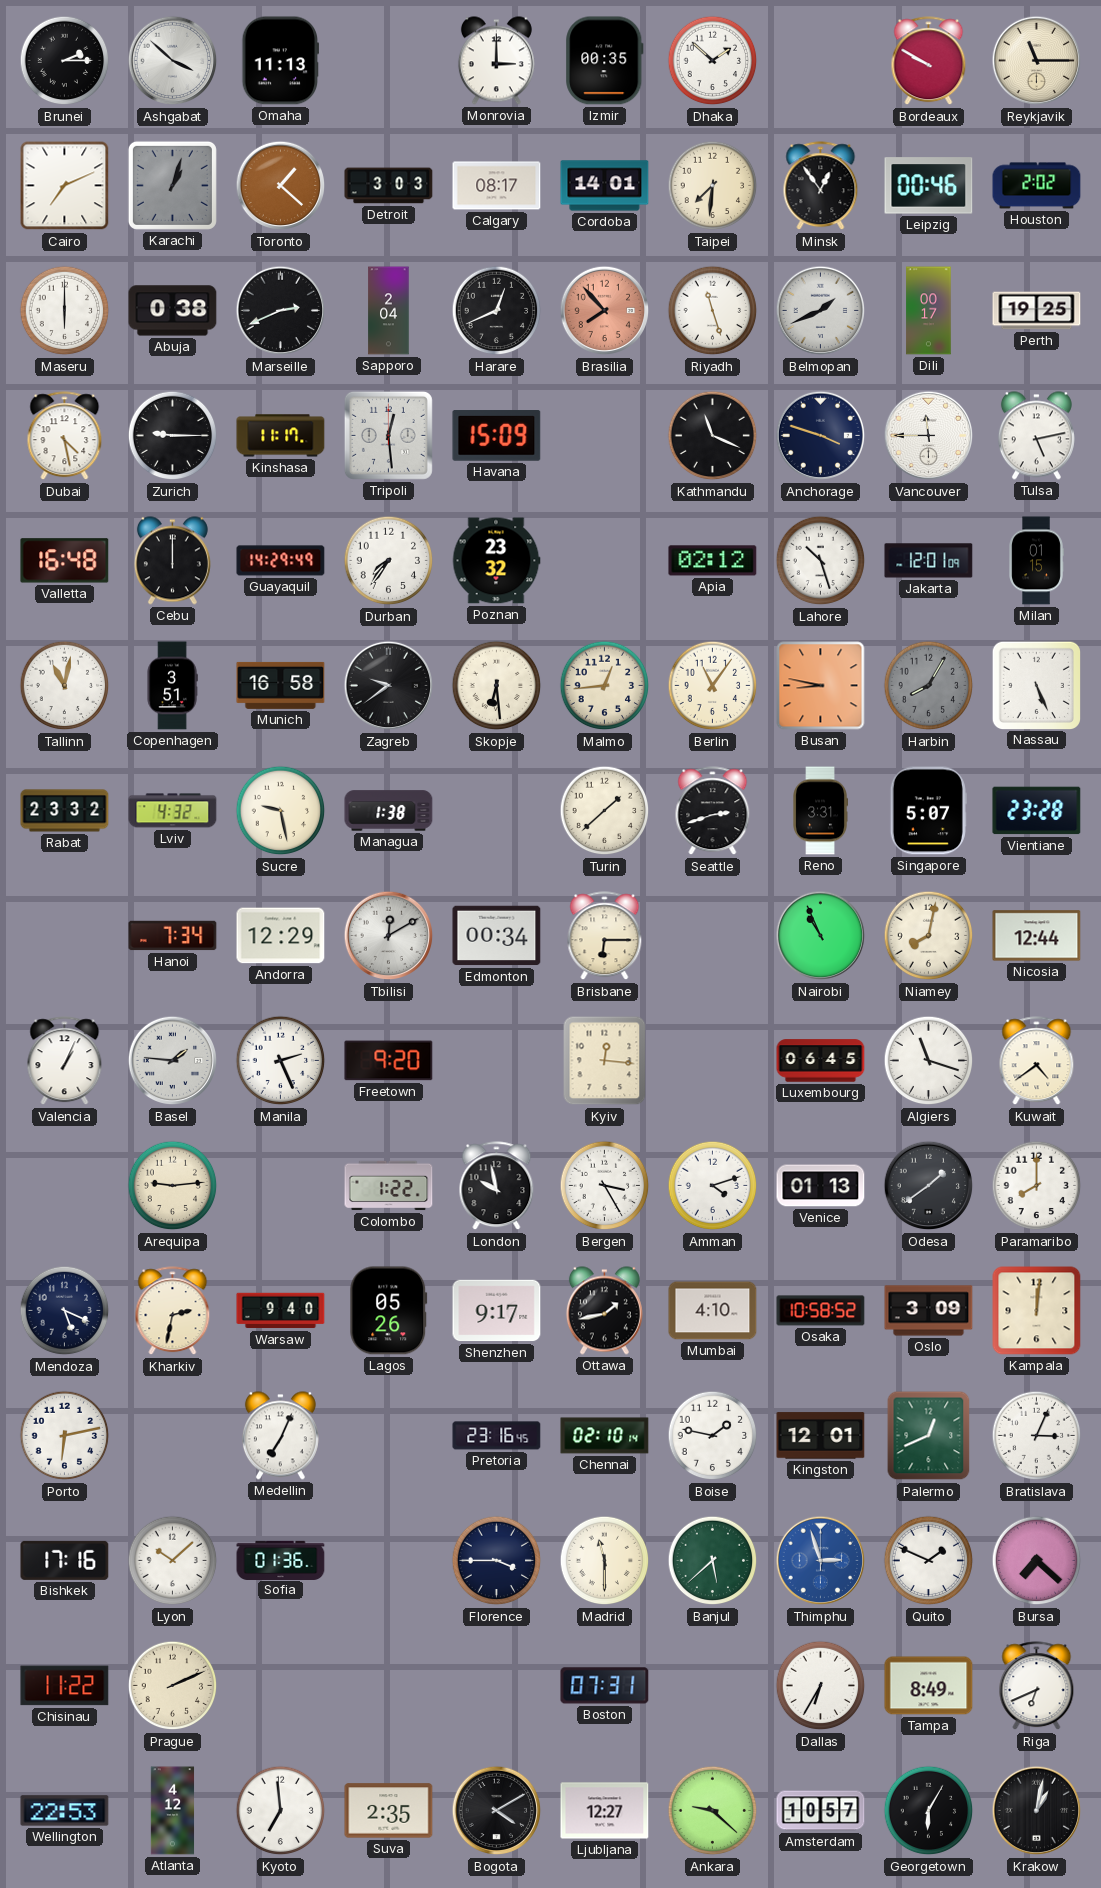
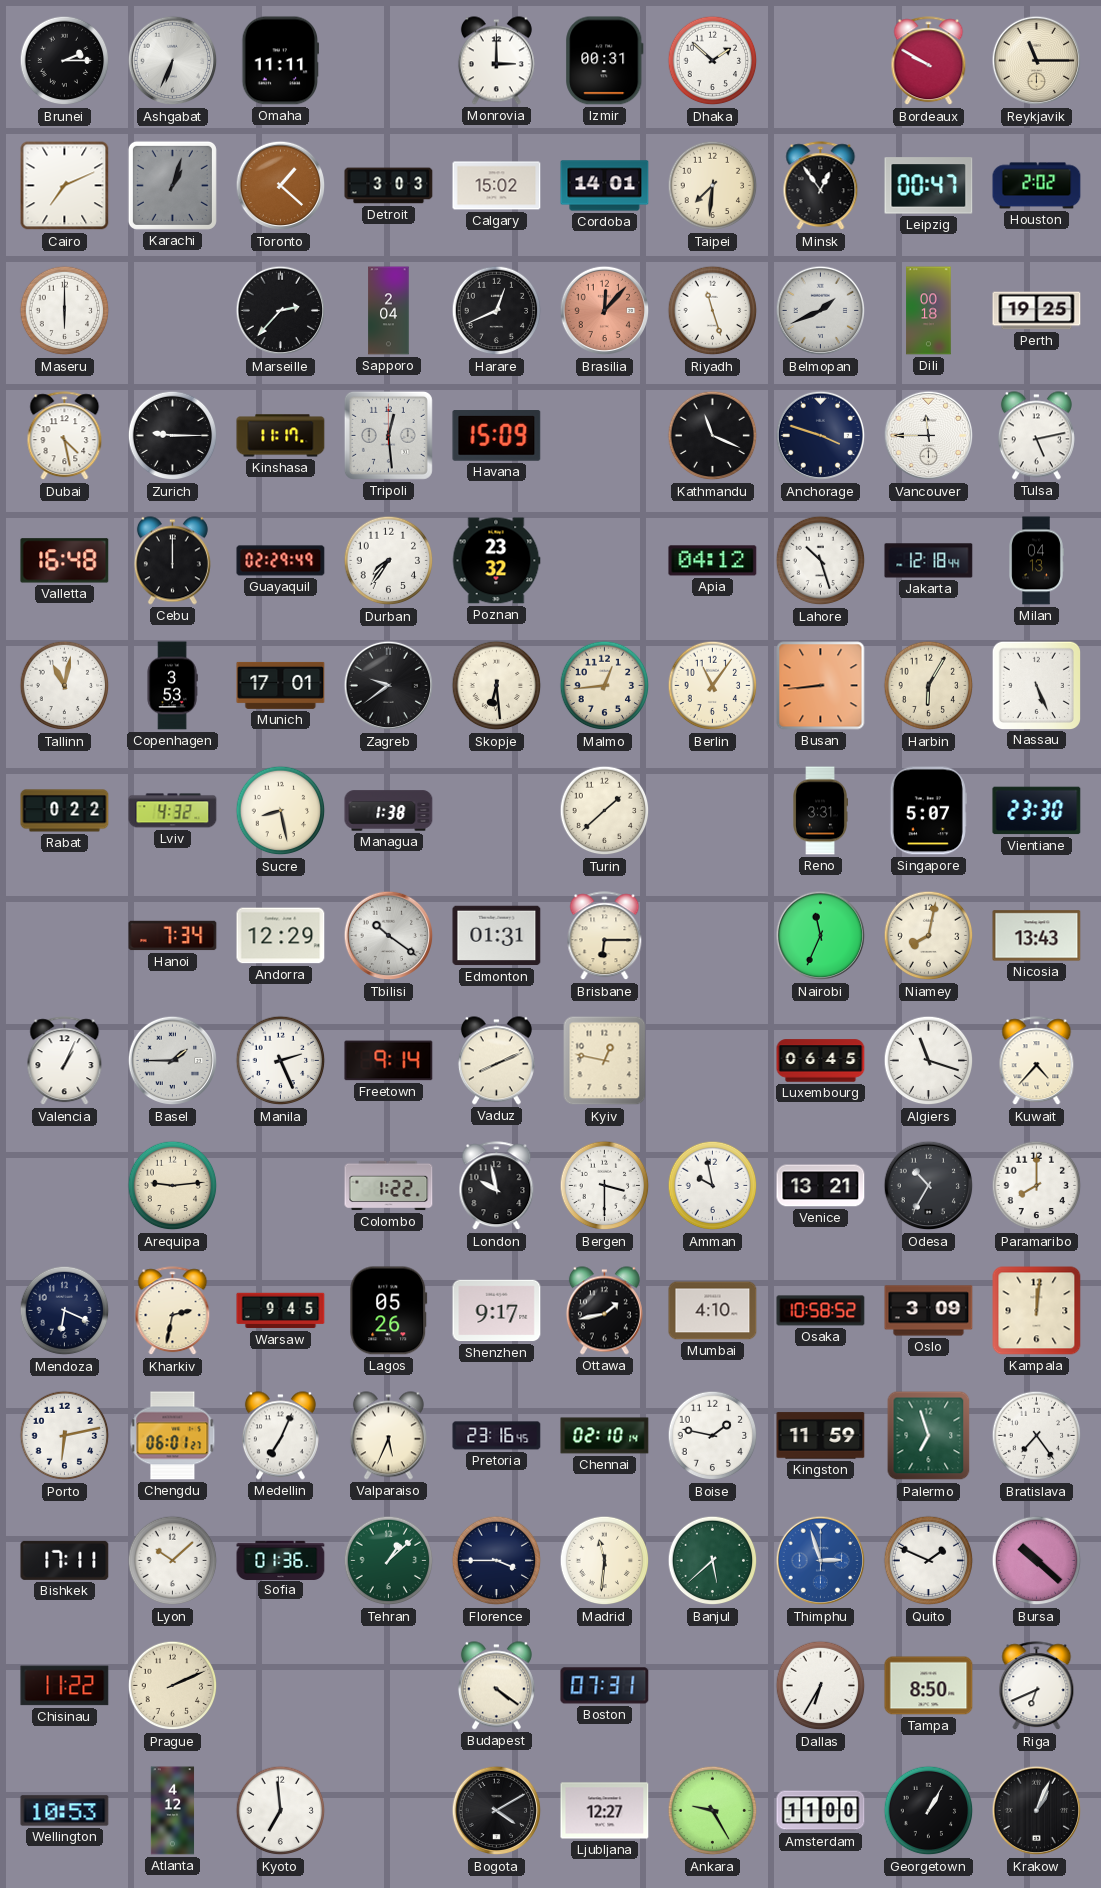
Ashgabat: 3:52 -> 6:34
Omaha: 11:13 -> 11:11
Izmir: 00:35 -> 00:31
Calgary: 08:17 -> 15:02
Leipzig: 00:46 -> 00:47
Abuja: 0:38 -> none
Marseille: 2:41 -> 2:37
Brasilia: 7:53 -> 12:07
Dili: 00:17 -> 00:18
Guayaquil: 14:29 -> 02:29
Apia: 02:12 -> 04:12
Jakarta: 12:01 -> 12:18
Milan: 01:15 -> 04:13
Copenhagen: 3:51 -> 3:53
Munich: 16:58 -> 17:01
Busan: 8:47 -> 8:44
Harbin: 8:05 -> 6:05
Harbin dial: grey -> cream
Rabat: 23:32 -> 0:22
Sucre: 9:28 -> 8:28
Seattle: 2:42 -> none
Vientiane: 23:28 -> 23:30
Tbilisi: 12:10 -> 10:21
Edmonton: 00:34 -> 01:31
Nairobi: 10:56 -> 11:34
Nicosia: 12:44 -> 13:43
Basel: 1:46 -> 1:45
Freetown: 9:20 -> 9:14
Vaduz: none -> 8:11
Kyiv: 12:16 -> 12:47
Kuwait: 4:39 -> 4:37
Bergen: 3:25 -> 3:30
Amman: 4:12 -> 9:58
Venice: 01:13 -> 13:21
Odesa: 1:39 -> 10:35
Mendoza: 5:19 -> 6:19
Warsaw: 9:40 -> 9:45
Chengdu: none -> 06:01
Valparaiso: none -> 5:34
Kingston: 12:01 -> 11:59
Palermo: 12:41 -> 6:57
Bratislava: 3:04 -> 7:24
Bishkek: 17:16 -> 17:11
Tehran: none -> 1:08
Madrid: 11:30 -> 11:31
Bursa: 7:22 -> 10:22
Budapest: none -> 4:21
Tampa: 8:49 -> 8:50
Wellington: 22:53 -> 10:53
Suva: 2:35 -> none
Ankara: 9:22 -> 9:25
Amsterdam: 10:57 -> 11:00
Georgetown: 6:05 -> 1:05
Krakow: 1:02 -> 1:04
